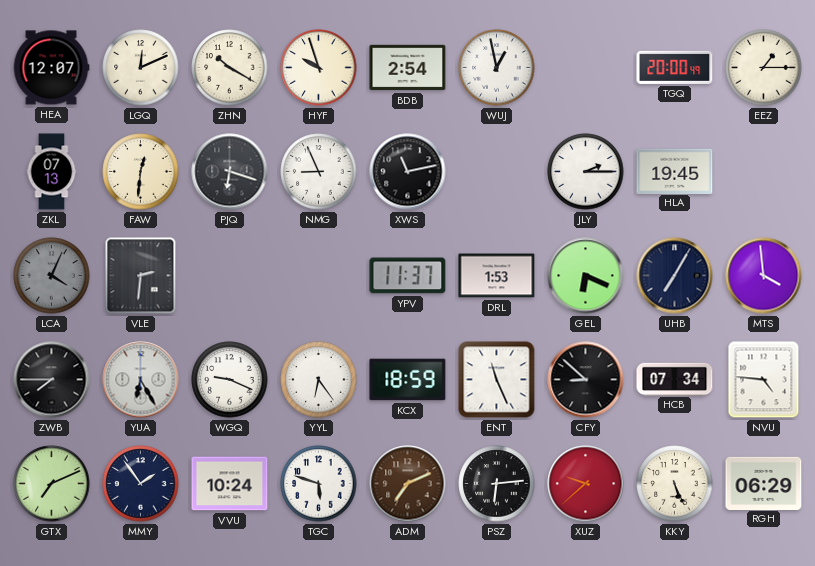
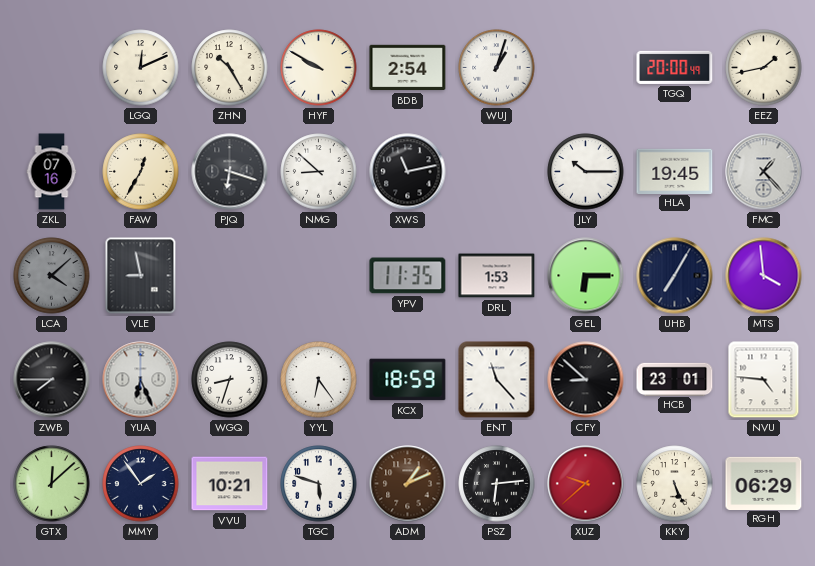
HEA: 12:07 -> none
ZHN: 10:20 -> 10:25
HYF: 9:57 -> 9:50
WUJ: 12:58 -> 1:03
EEZ: 1:15 -> 1:43
ZKL: 07:13 -> 07:16
FAW: 12:31 -> 12:35
NMG: 8:56 -> 8:52
JLY: 2:15 -> 10:15
FMC: none -> 1:23
LCA: 4:04 -> 4:08
VLE: 2:31 -> 8:58
YPV: 11:37 -> 11:35
GEL: 6:19 -> 6:15
YUA: 6:25 -> 6:26
WGQ: 9:19 -> 8:33
ENT: 11:26 -> 11:23
HCB: 07:34 -> 23:01
GTX: 7:11 -> 12:08
VVU: 10:24 -> 10:21
ADM: 7:11 -> 1:11
